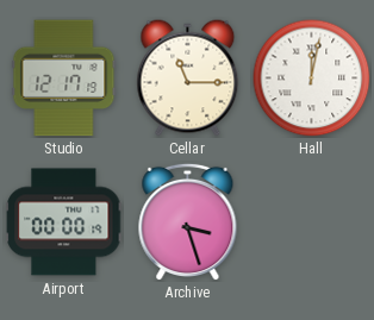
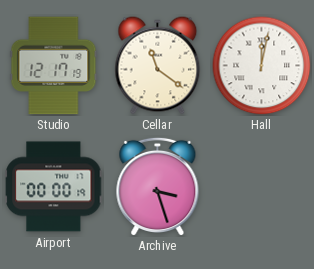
Cellar: 11:15 -> 11:21
